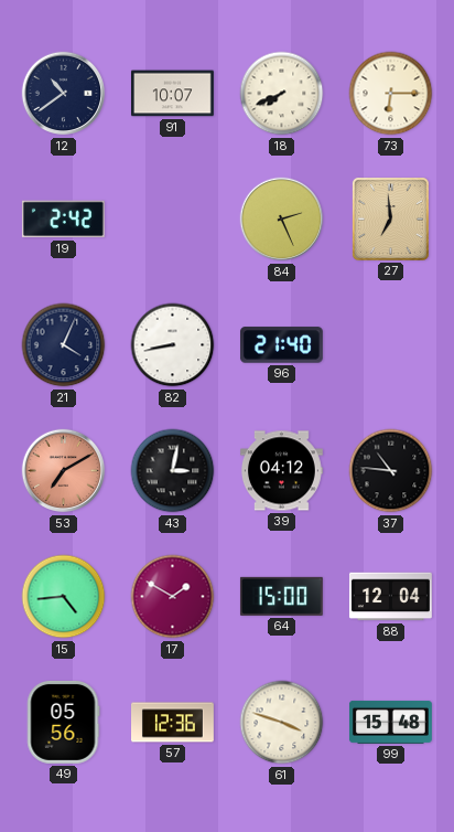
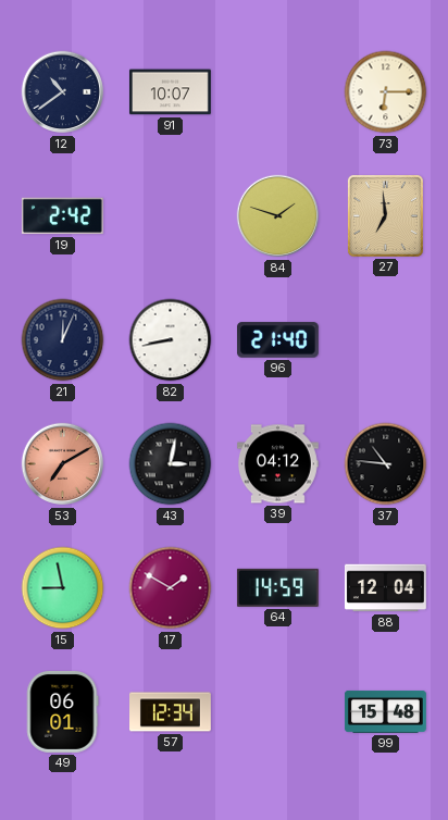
18: 7:41 -> none
84: 2:26 -> 1:48
21: 4:04 -> 12:04
15: 4:44 -> 8:58
64: 15:00 -> 14:59
49: 05:56 -> 06:01
57: 12:36 -> 12:34
61: 3:48 -> none
